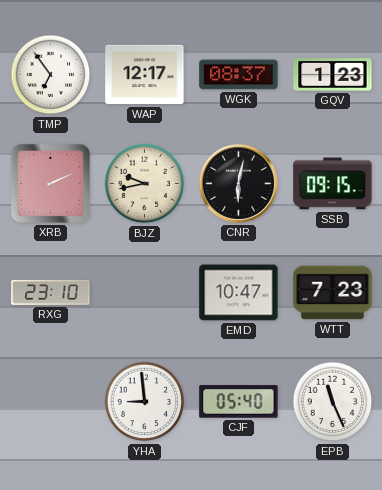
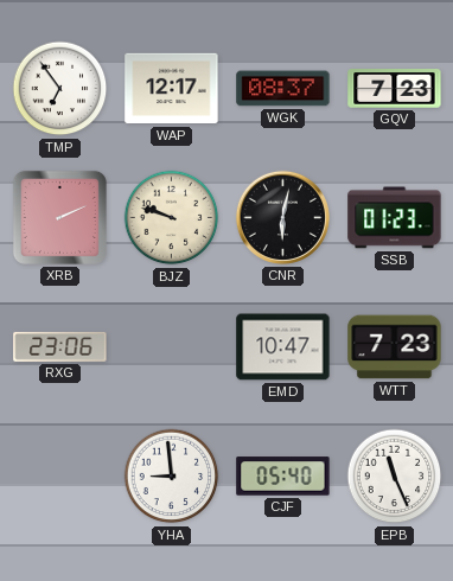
GQV: 1:23 -> 7:23
BJZ: 9:43 -> 9:48
SSB: 09:15 -> 01:23
RXG: 23:10 -> 23:06
